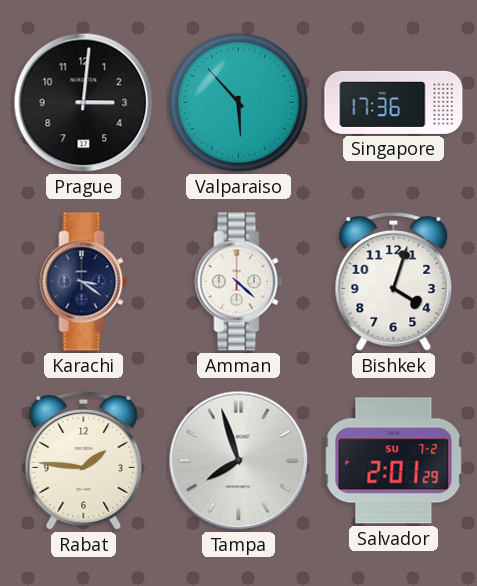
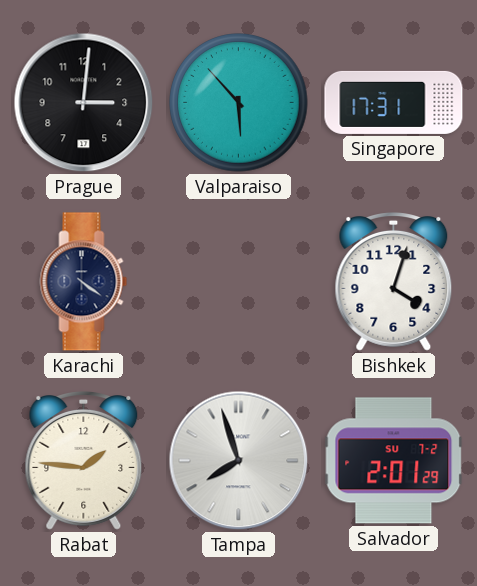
Singapore: 17:36 -> 17:31
Karachi: 3:21 -> 4:21
Amman: 4:22 -> none
